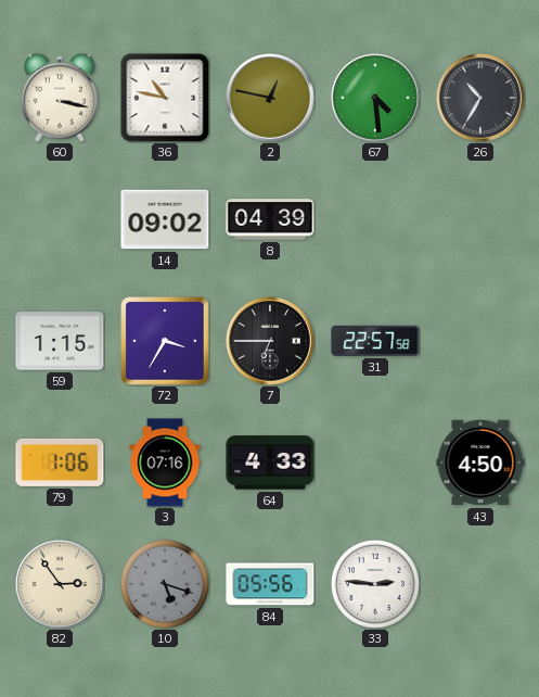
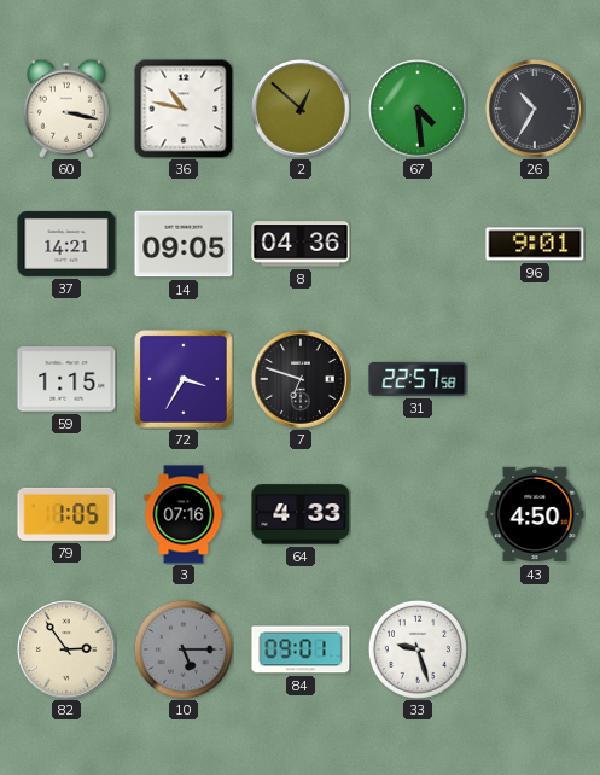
2: 12:47 -> 12:52
37: none -> 14:21
14: 09:02 -> 09:05
8: 04:39 -> 04:36
96: none -> 9:01
7: 6:45 -> 6:48
79: 1:06 -> 1:05
10: 5:18 -> 5:15
84: 05:56 -> 09:01
33: 2:46 -> 9:27
